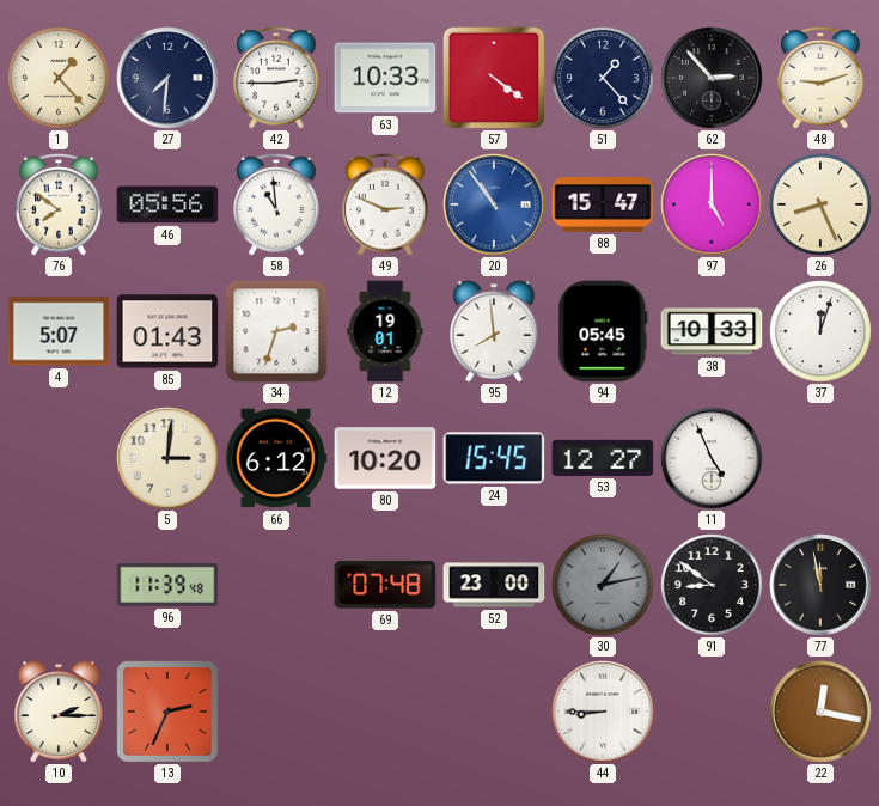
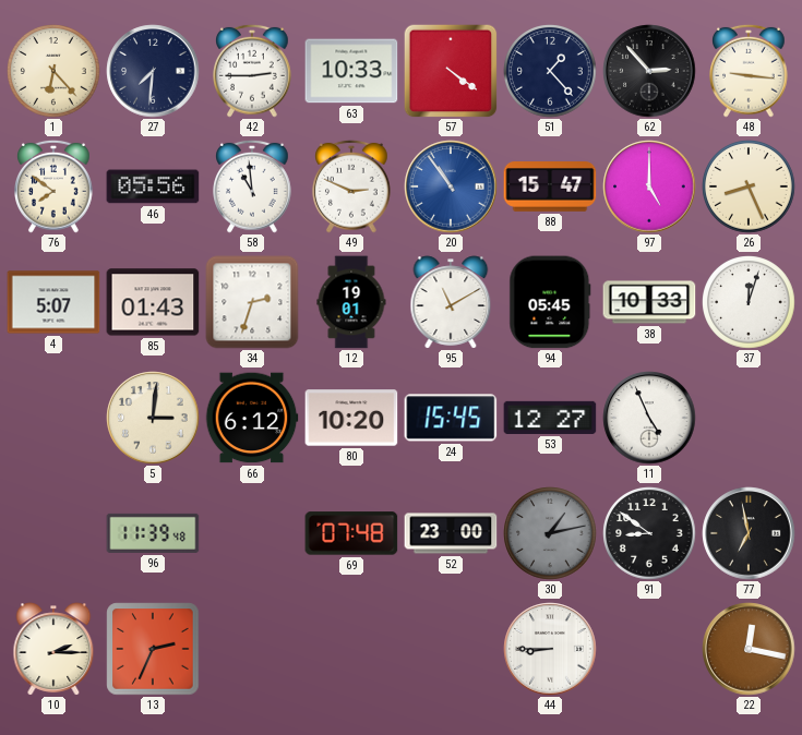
1: 1:23 -> 6:23
48: 9:12 -> 9:16
95: 7:59 -> 11:10
77: 11:58 -> 6:58
